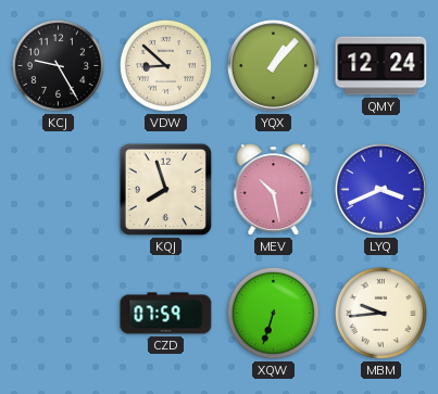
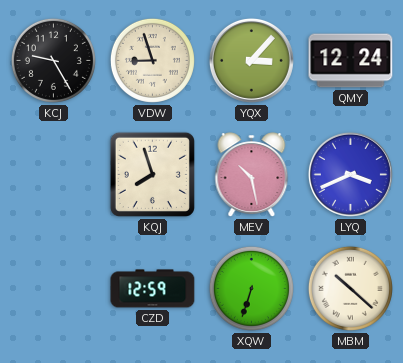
VDW: 8:52 -> 8:57
YQX: 1:07 -> 3:07
CZD: 07:59 -> 12:59
MBM: 9:44 -> 10:22
